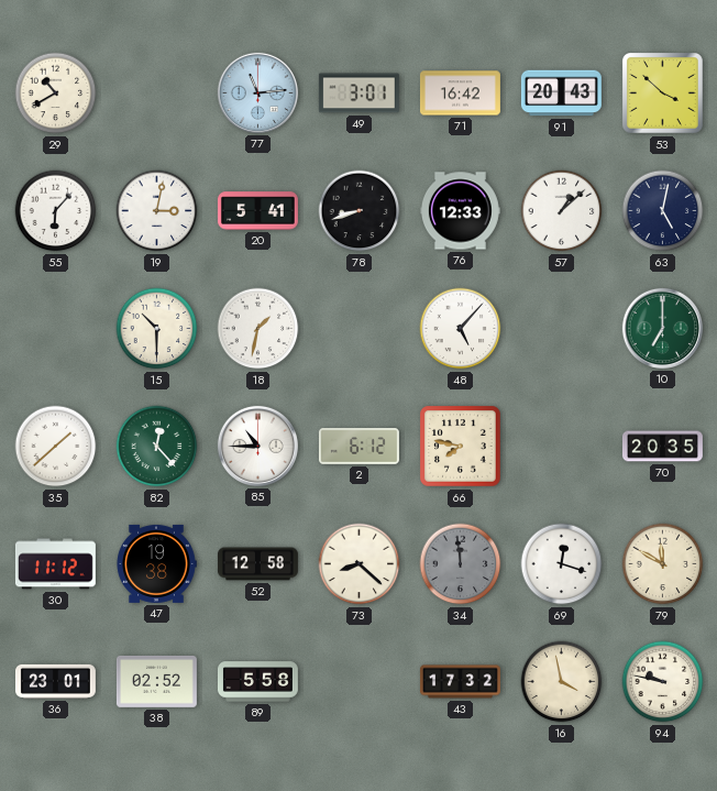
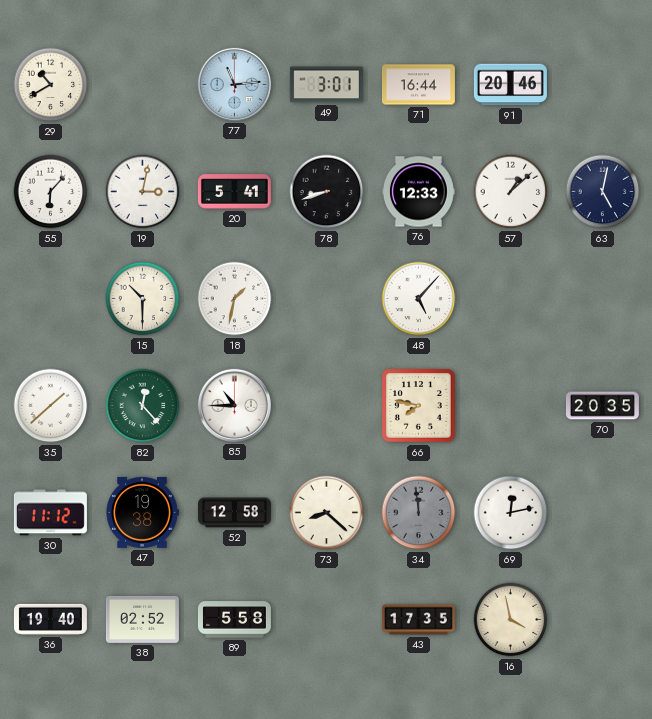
71: 16:42 -> 16:44
91: 20:43 -> 20:46
53: 3:52 -> none
10: 7:00 -> none
2: 6:12 -> none
69: 12:18 -> 12:13
79: 11:50 -> none
36: 23:01 -> 19:40
43: 17:32 -> 17:35
94: 9:47 -> none
